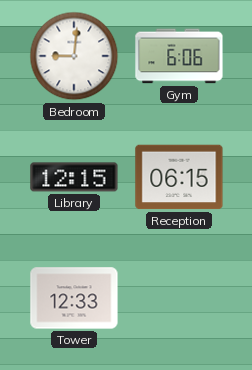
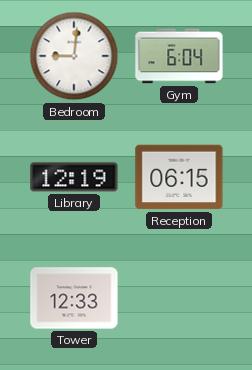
Gym: 6:06 -> 6:04
Library: 12:15 -> 12:19
